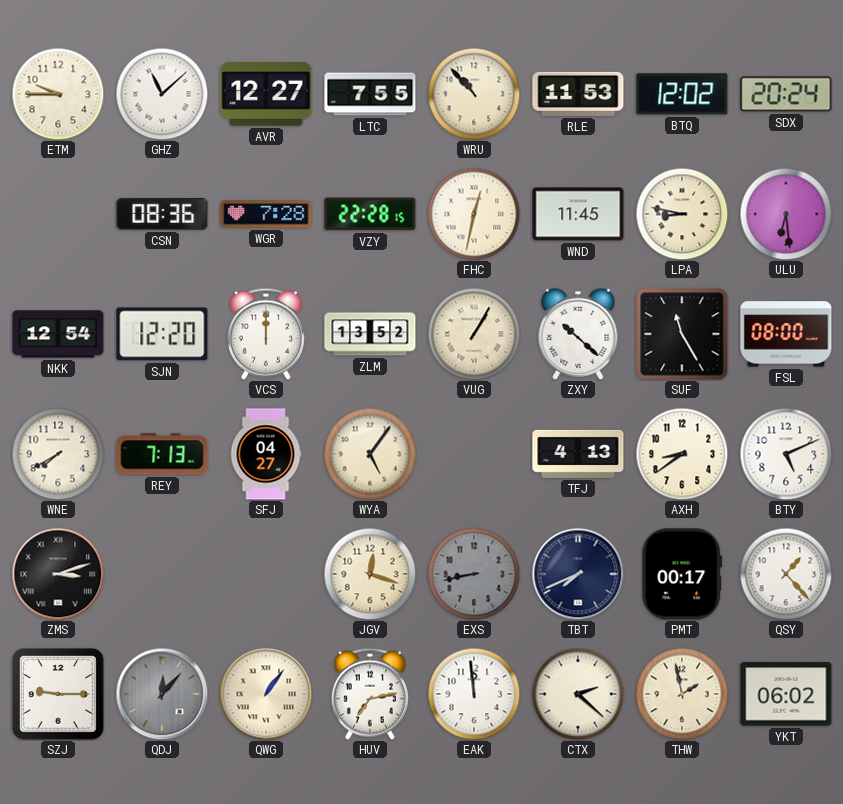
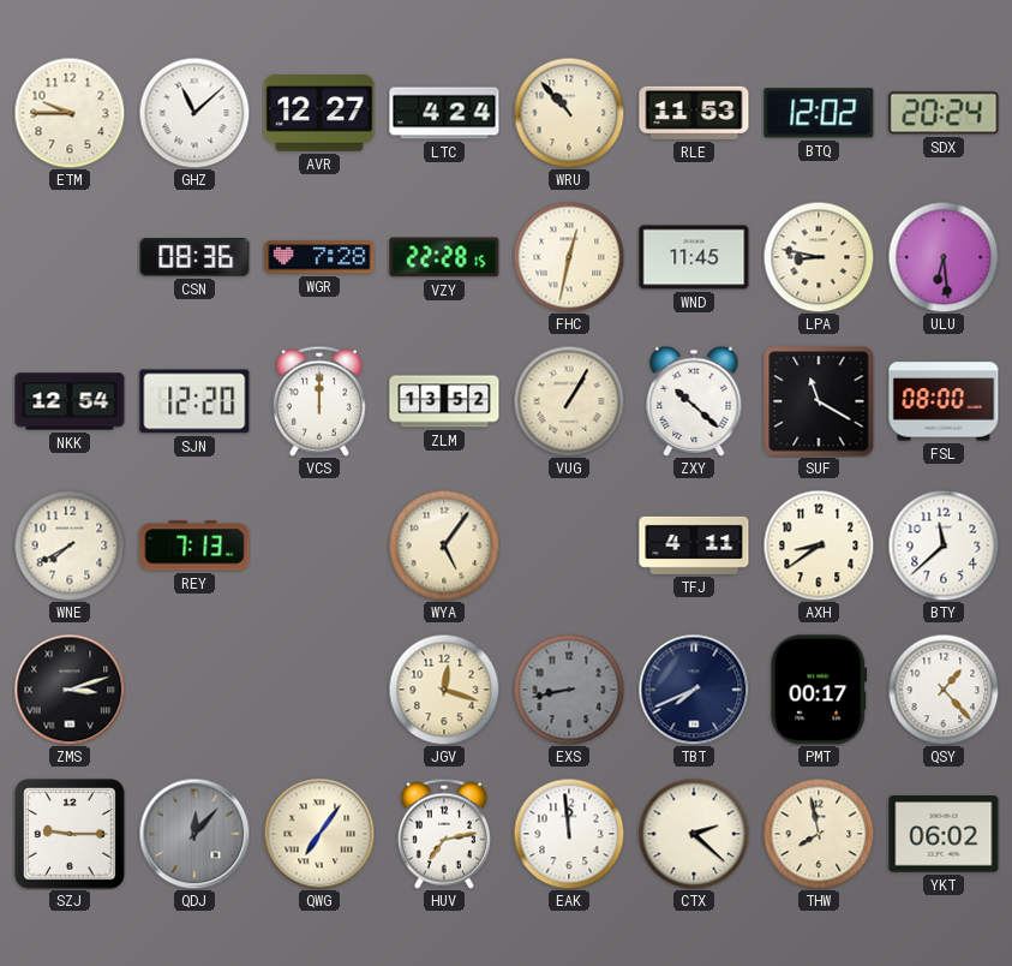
LTC: 7:55 -> 4:24
SUF: 11:25 -> 11:20
SFJ: 04:27 -> none
TFJ: 4:13 -> 4:11
BTY: 5:11 -> 11:38
QWG: 1:06 -> 7:06
THW: 1:58 -> 7:58
